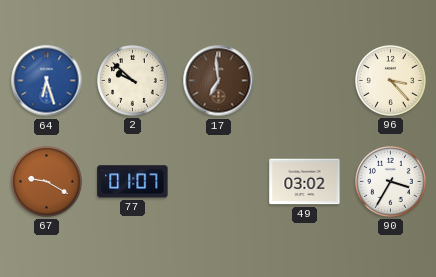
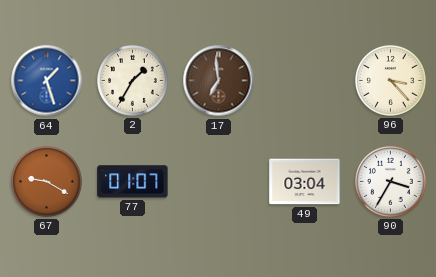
64: 6:27 -> 1:27
2: 9:52 -> 1:35
49: 03:02 -> 03:04
